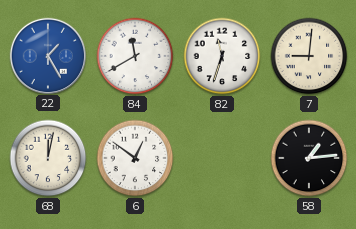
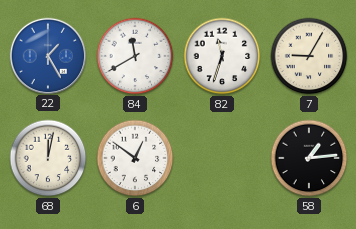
7: 9:01 -> 9:05
